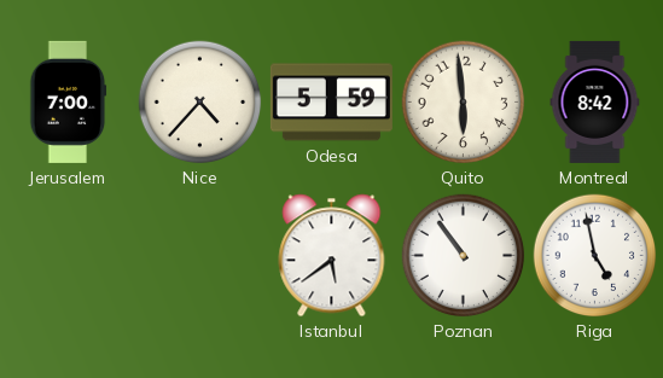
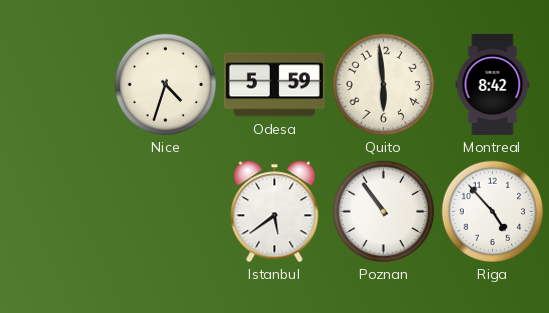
Jerusalem: 7:00 -> none
Nice: 4:37 -> 4:33
Riga: 4:58 -> 4:53
